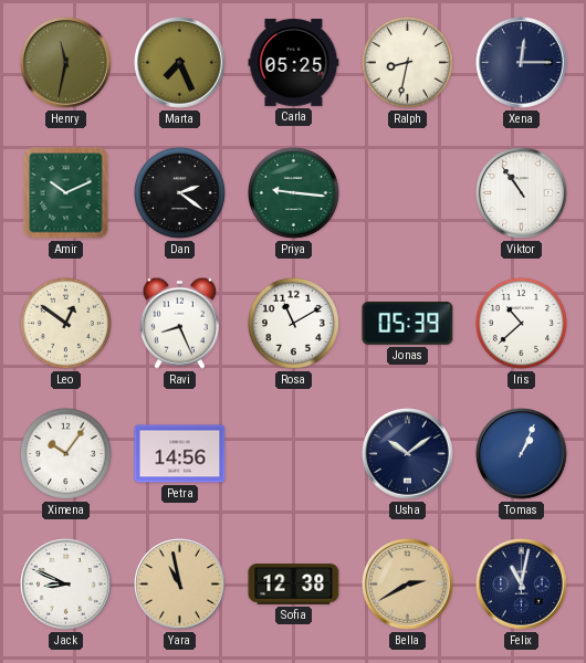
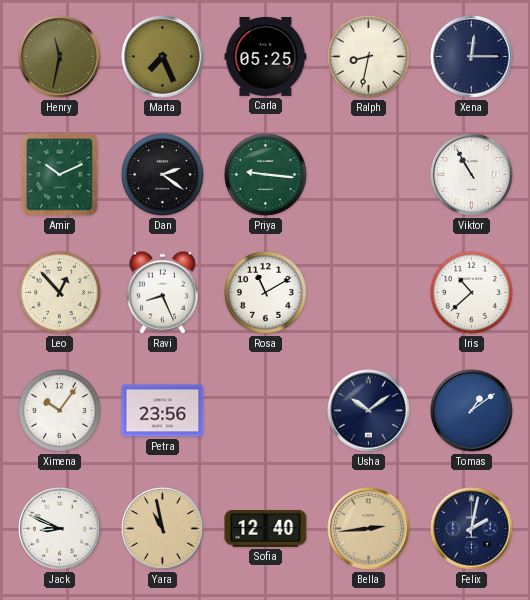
Viktor: 10:54 -> 10:55
Leo: 12:51 -> 12:53
Jonas: 05:39 -> none
Petra: 14:56 -> 23:56
Tomas: 1:04 -> 1:09
Sofia: 12:38 -> 12:40
Bella: 2:40 -> 2:44
Felix: 11:02 -> 2:02
